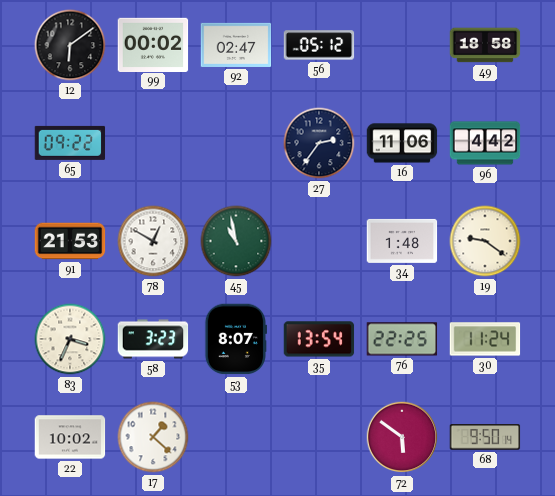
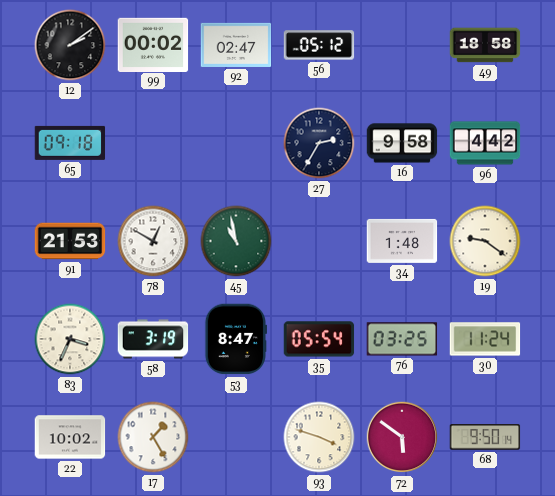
12: 6:09 -> 2:09
65: 09:22 -> 09:18
27: 2:36 -> 2:35
16: 11:06 -> 9:58
58: 3:23 -> 3:19
53: 8:07 -> 8:47
35: 13:54 -> 05:54
76: 22:25 -> 03:25
17: 1:22 -> 1:25
93: none -> 3:48
